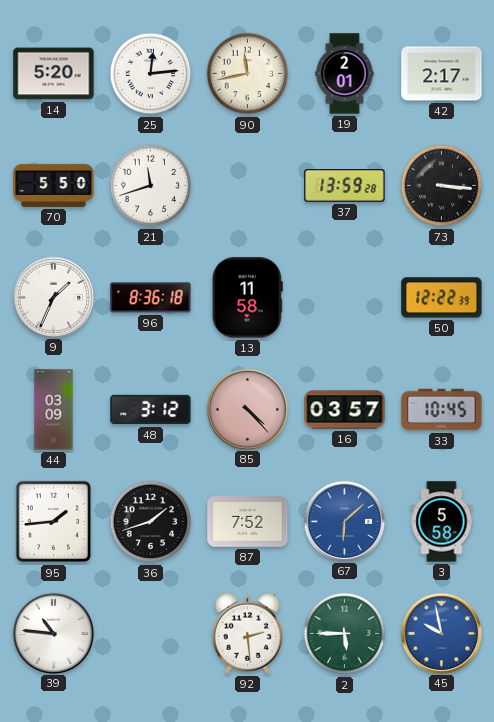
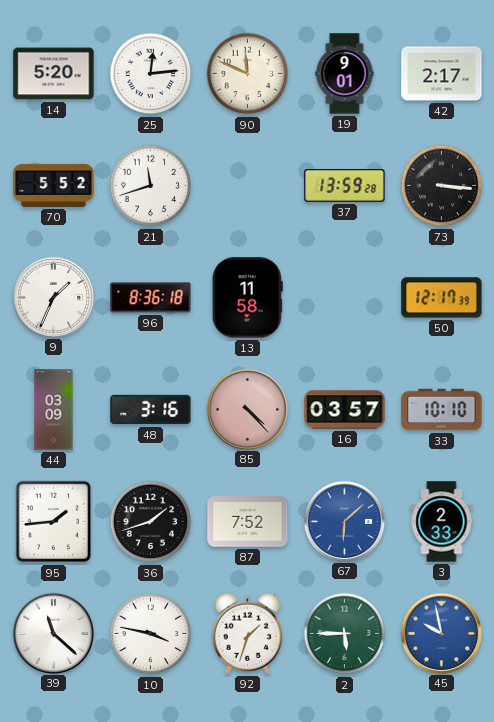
90: 11:43 -> 11:49
19: 2:01 -> 9:01
70: 5:50 -> 5:52
50: 12:22 -> 12:17
48: 3:12 -> 3:16
33: 10:45 -> 10:10
3: 5:58 -> 2:33
39: 10:46 -> 11:22
10: none -> 3:47
92: 2:29 -> 1:33
